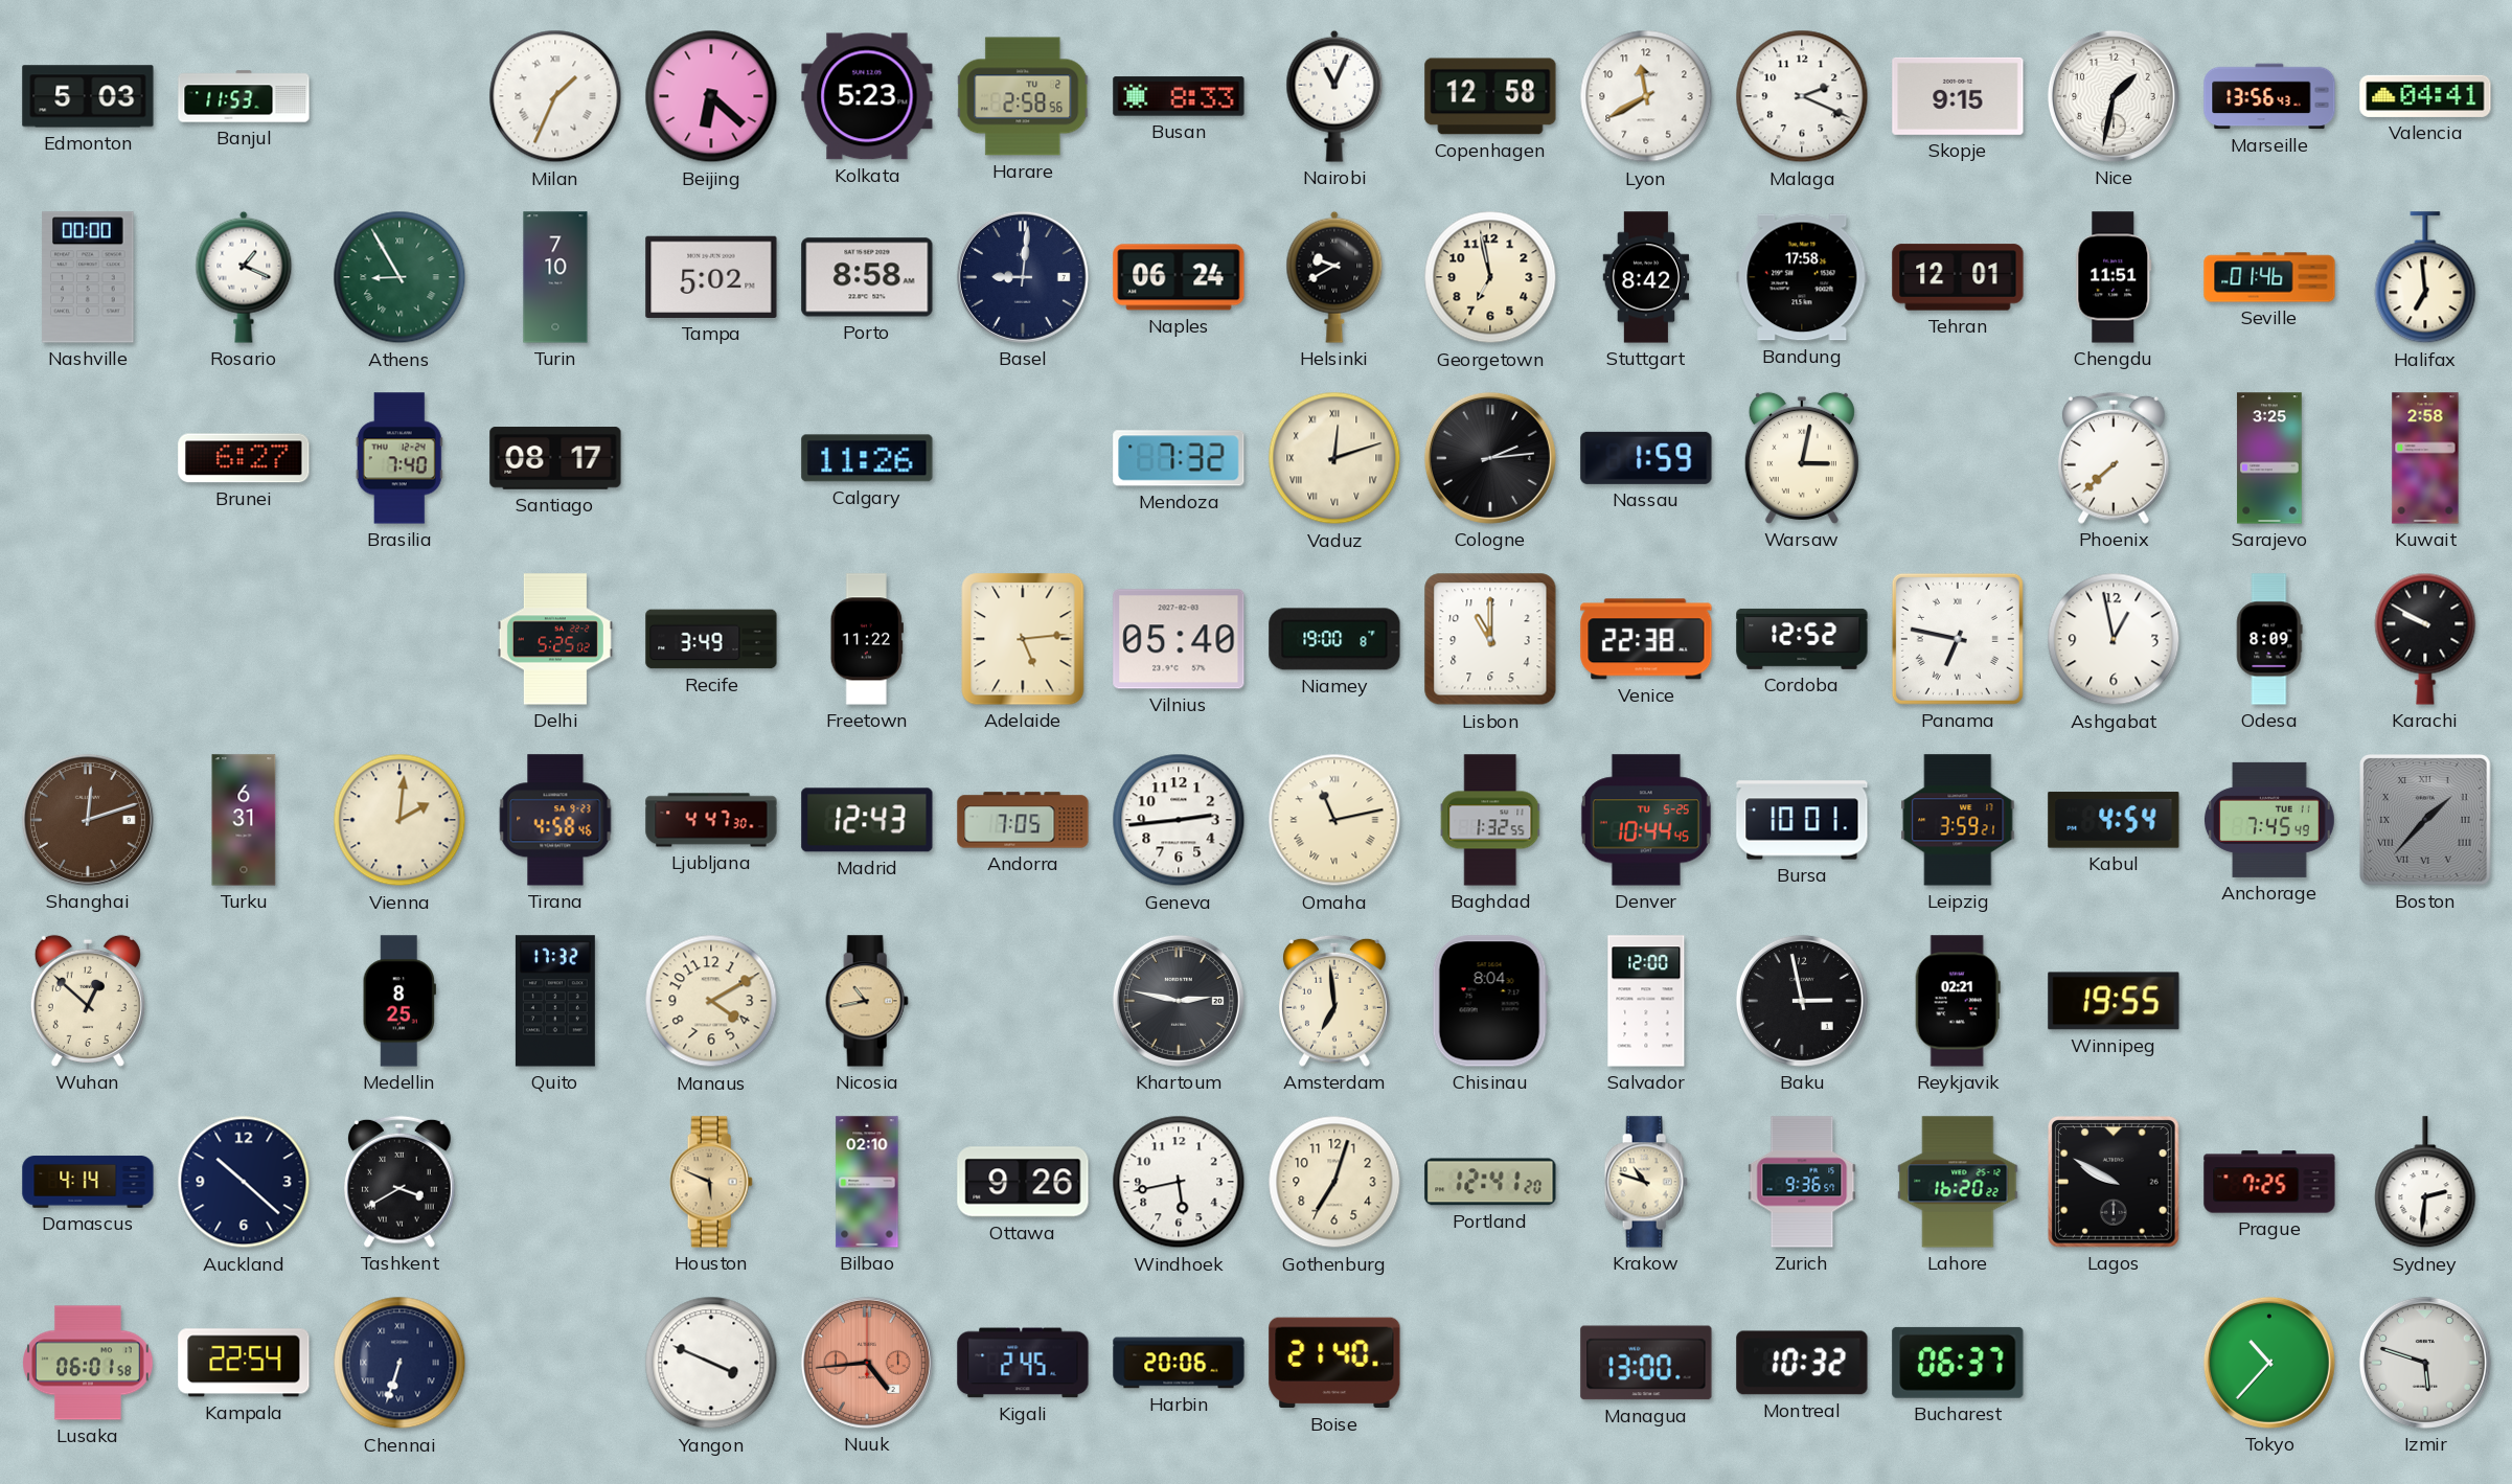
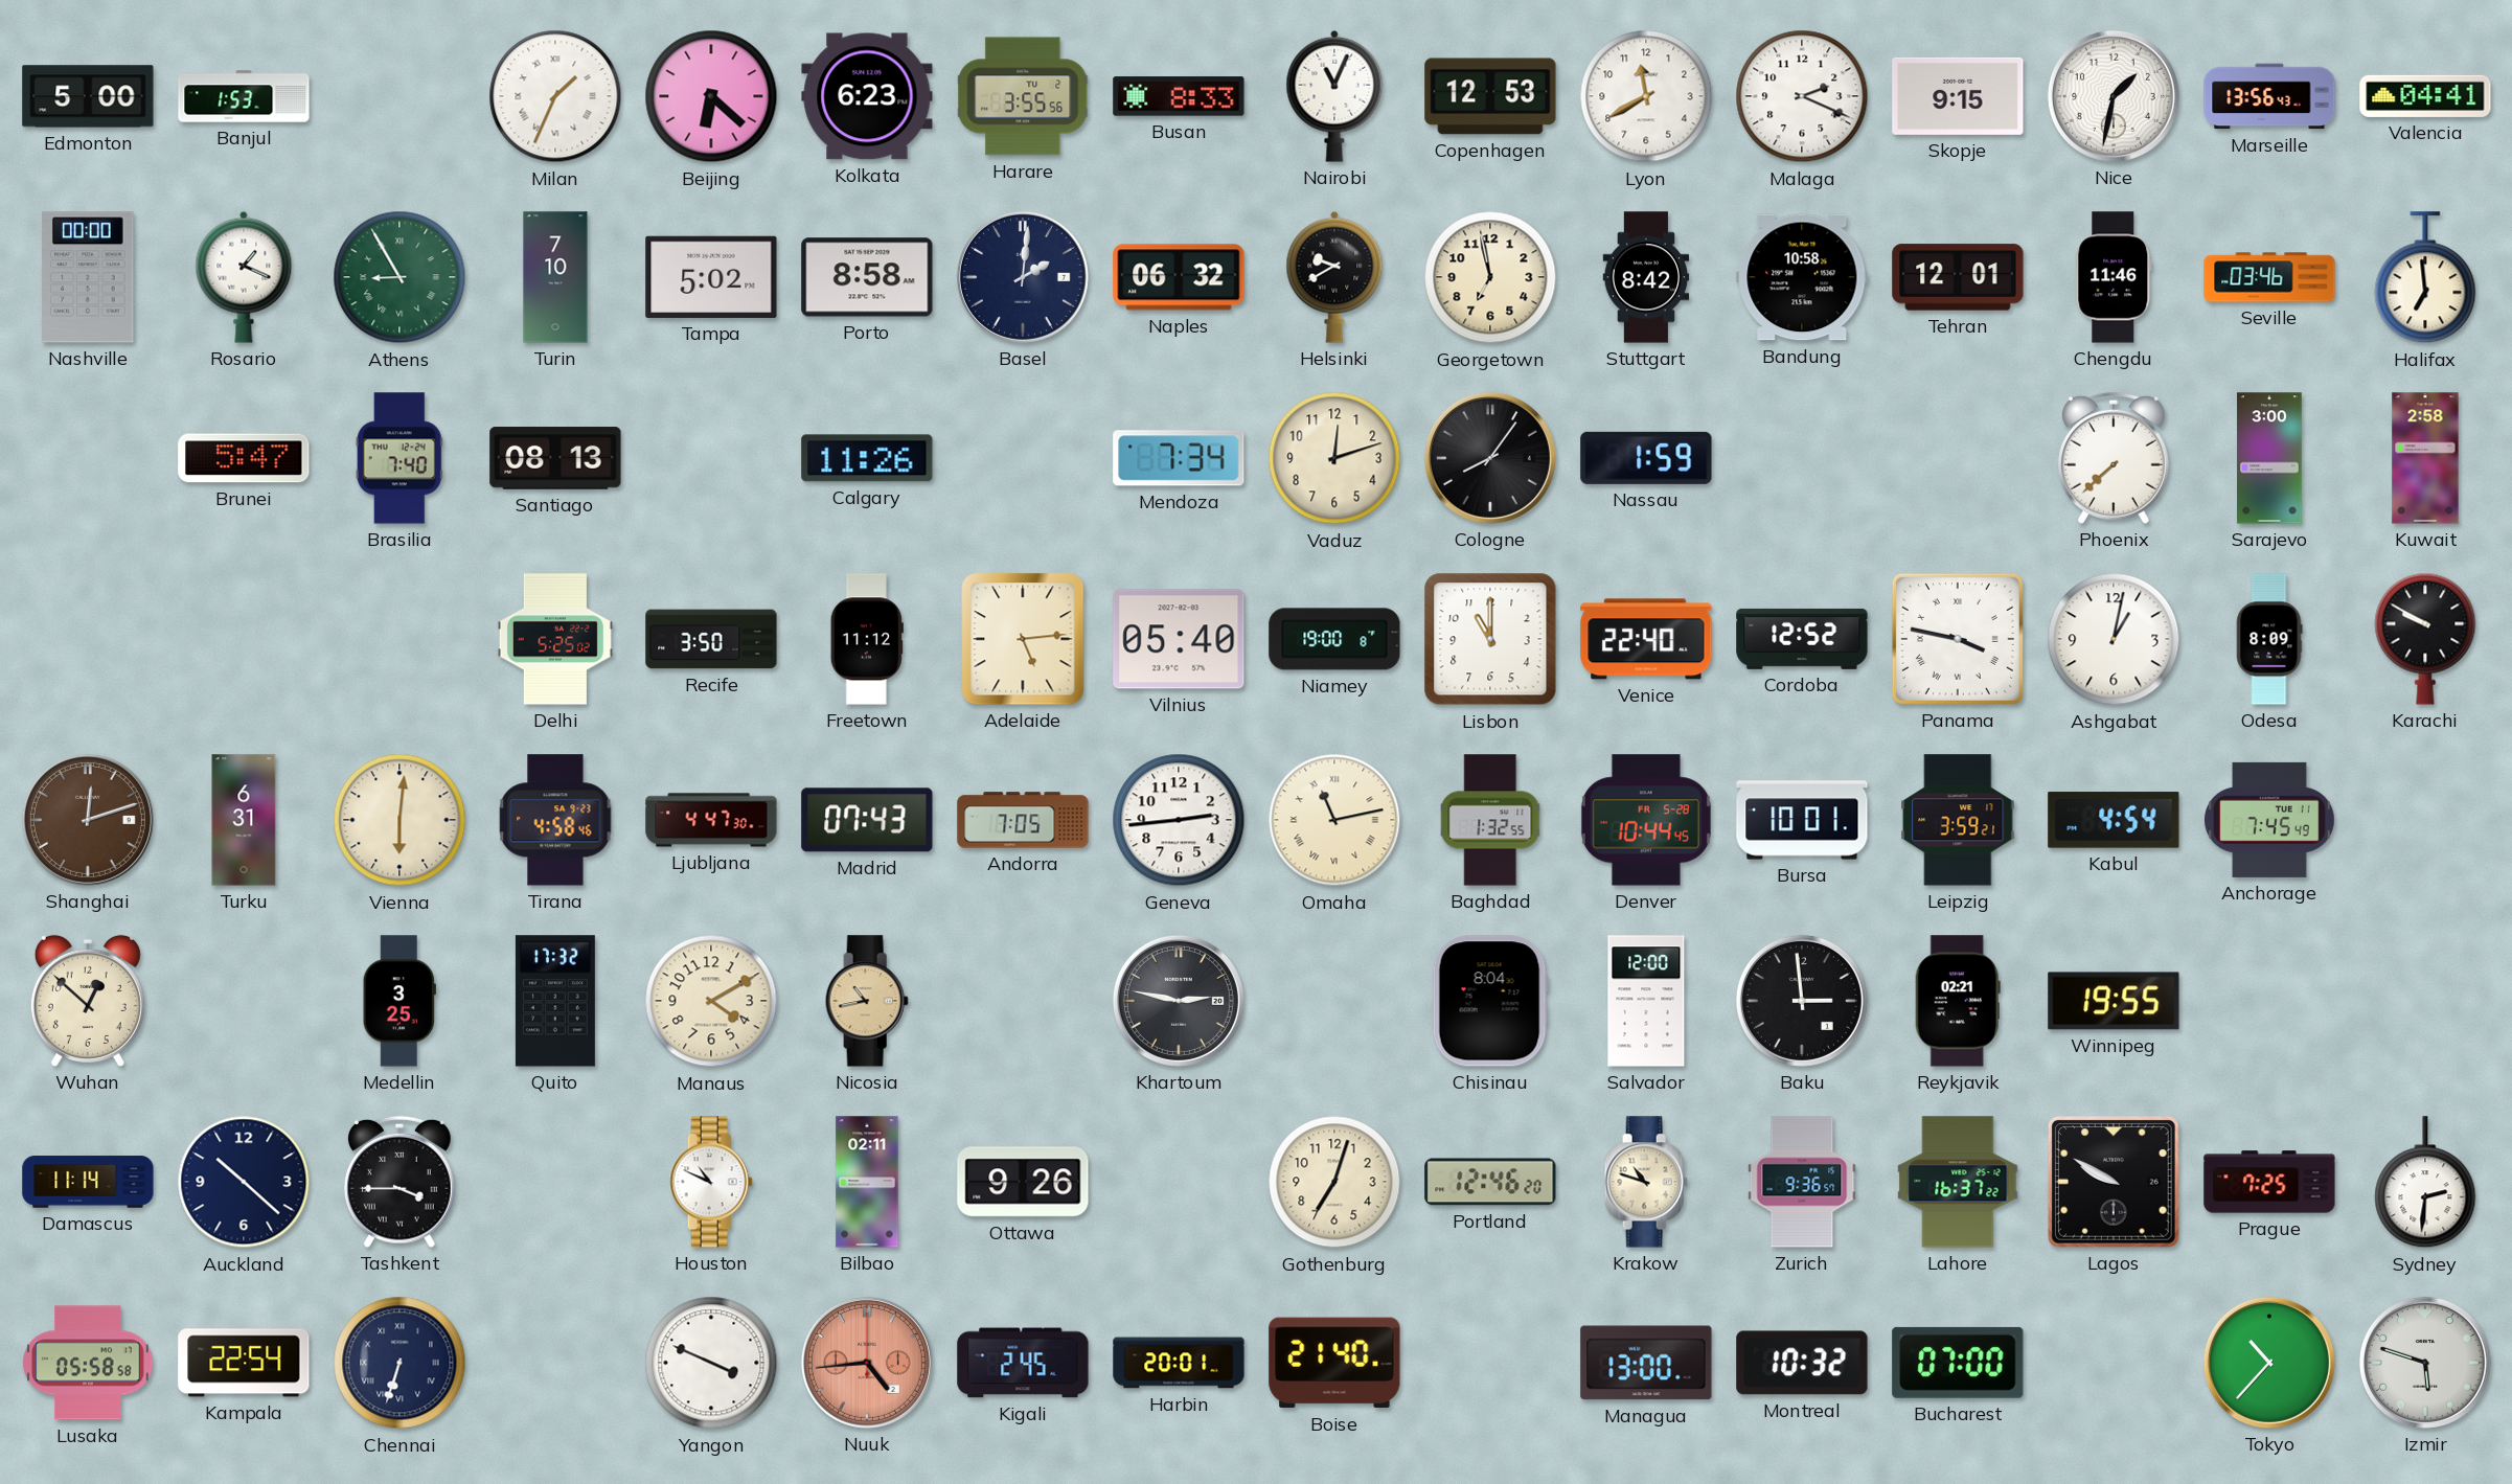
Edmonton: 5:03 -> 5:00
Banjul: 11:53 -> 1:53
Kolkata: 5:23 -> 6:23
Harare: 2:58 -> 3:55
Copenhagen: 12:58 -> 12:53
Basel: 9:01 -> 2:01
Naples: 06:24 -> 06:32
Bandung: 17:58 -> 10:58
Chengdu: 11:51 -> 11:46
Seville: 01:46 -> 03:46
Brunei: 6:27 -> 5:47
Santiago: 08:17 -> 08:13
Mendoza: 7:32 -> 7:34
Vaduz numerals: Roman -> Arabic
Cologne: 2:14 -> 8:06
Warsaw: 3:02 -> none
Sarajevo: 3:25 -> 3:00
Recife: 3:49 -> 3:50
Freetown: 11:22 -> 11:12
Venice: 22:38 -> 22:40
Panama: 6:47 -> 3:47
Ashgabat: 12:58 -> 1:02
Vienna: 2:01 -> 6:01
Madrid: 12:43 -> 07:43
Denver date: TU 5-25 -> FR 5-28
Boston: 1:37 -> none
Medellin: 8:25 -> 3:25
Amsterdam: 6:59 -> none
Baku: 2:58 -> 2:59
Damascus: 4:14 -> 11:14
Tashkent: 3:40 -> 3:45
Houston: 5:49 -> 10:49
Houston dial: champagne -> white
Bilbao: 02:10 -> 02:11
Windhoek: 5:43 -> none
Portland: 12:41 -> 12:46
Lahore: 16:20 -> 16:37
Lusaka: 06:01 -> 05:58
Harbin: 20:06 -> 20:01
Bucharest: 06:37 -> 07:00
